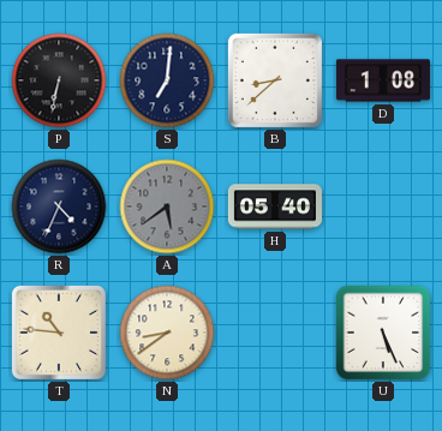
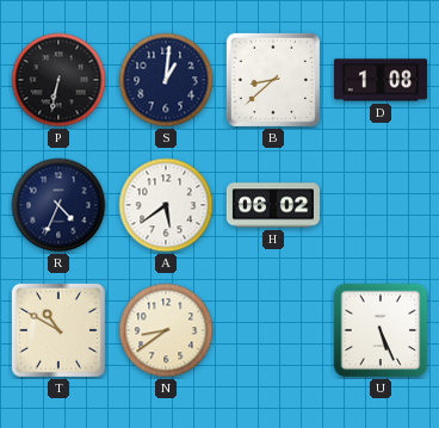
S: 7:01 -> 1:01
A dial: grey -> white
H: 05:40 -> 06:02
T: 10:46 -> 10:50
